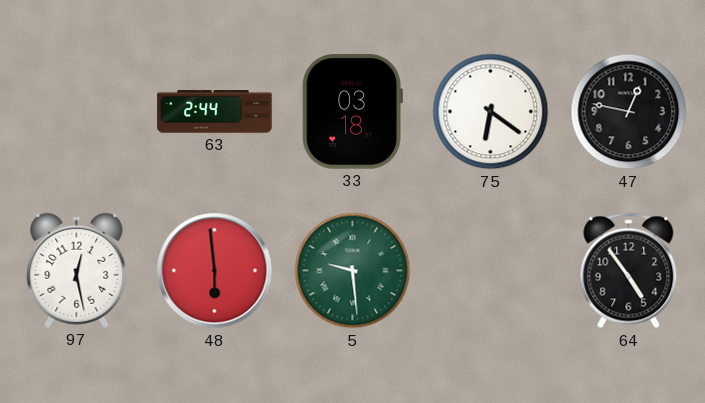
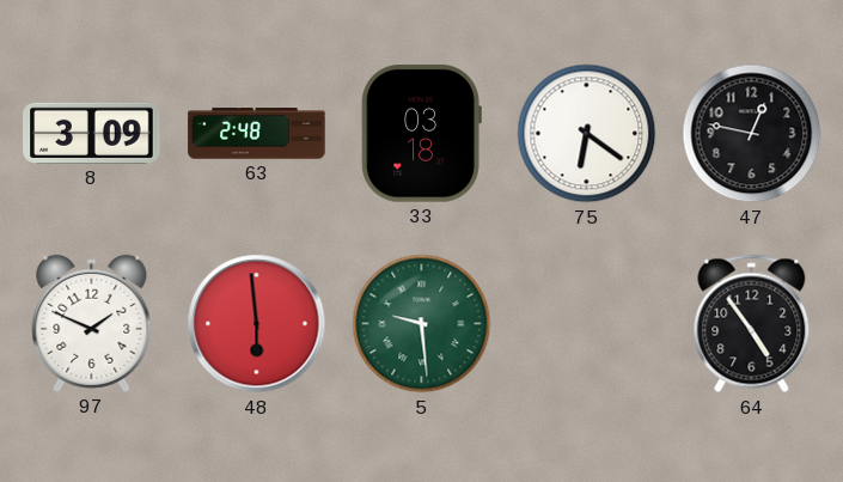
8: none -> 3:09
63: 2:44 -> 2:48
97: 12:28 -> 1:49
